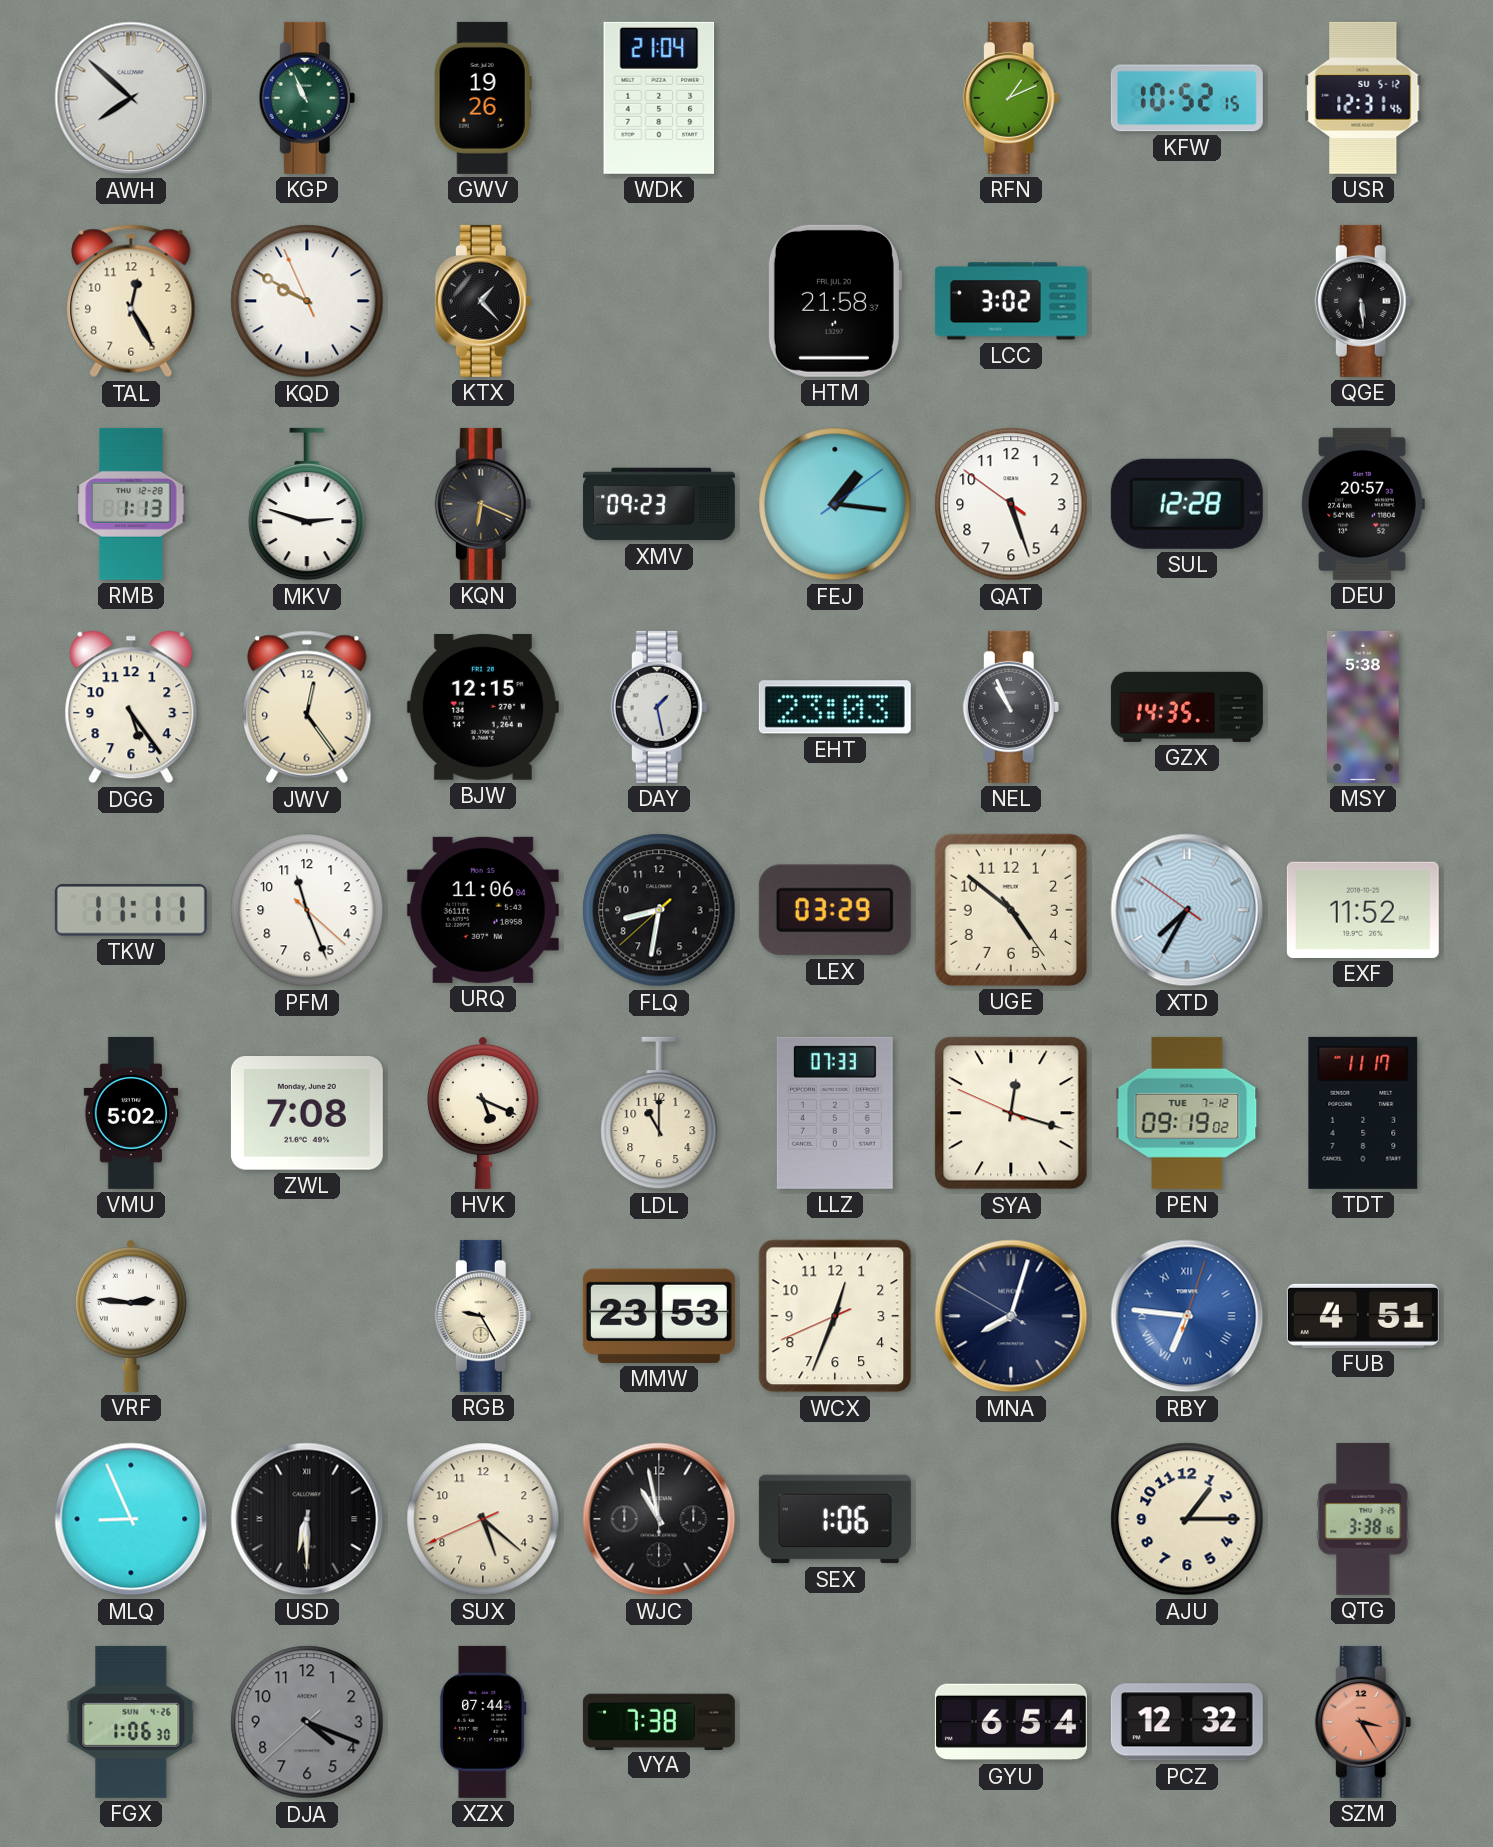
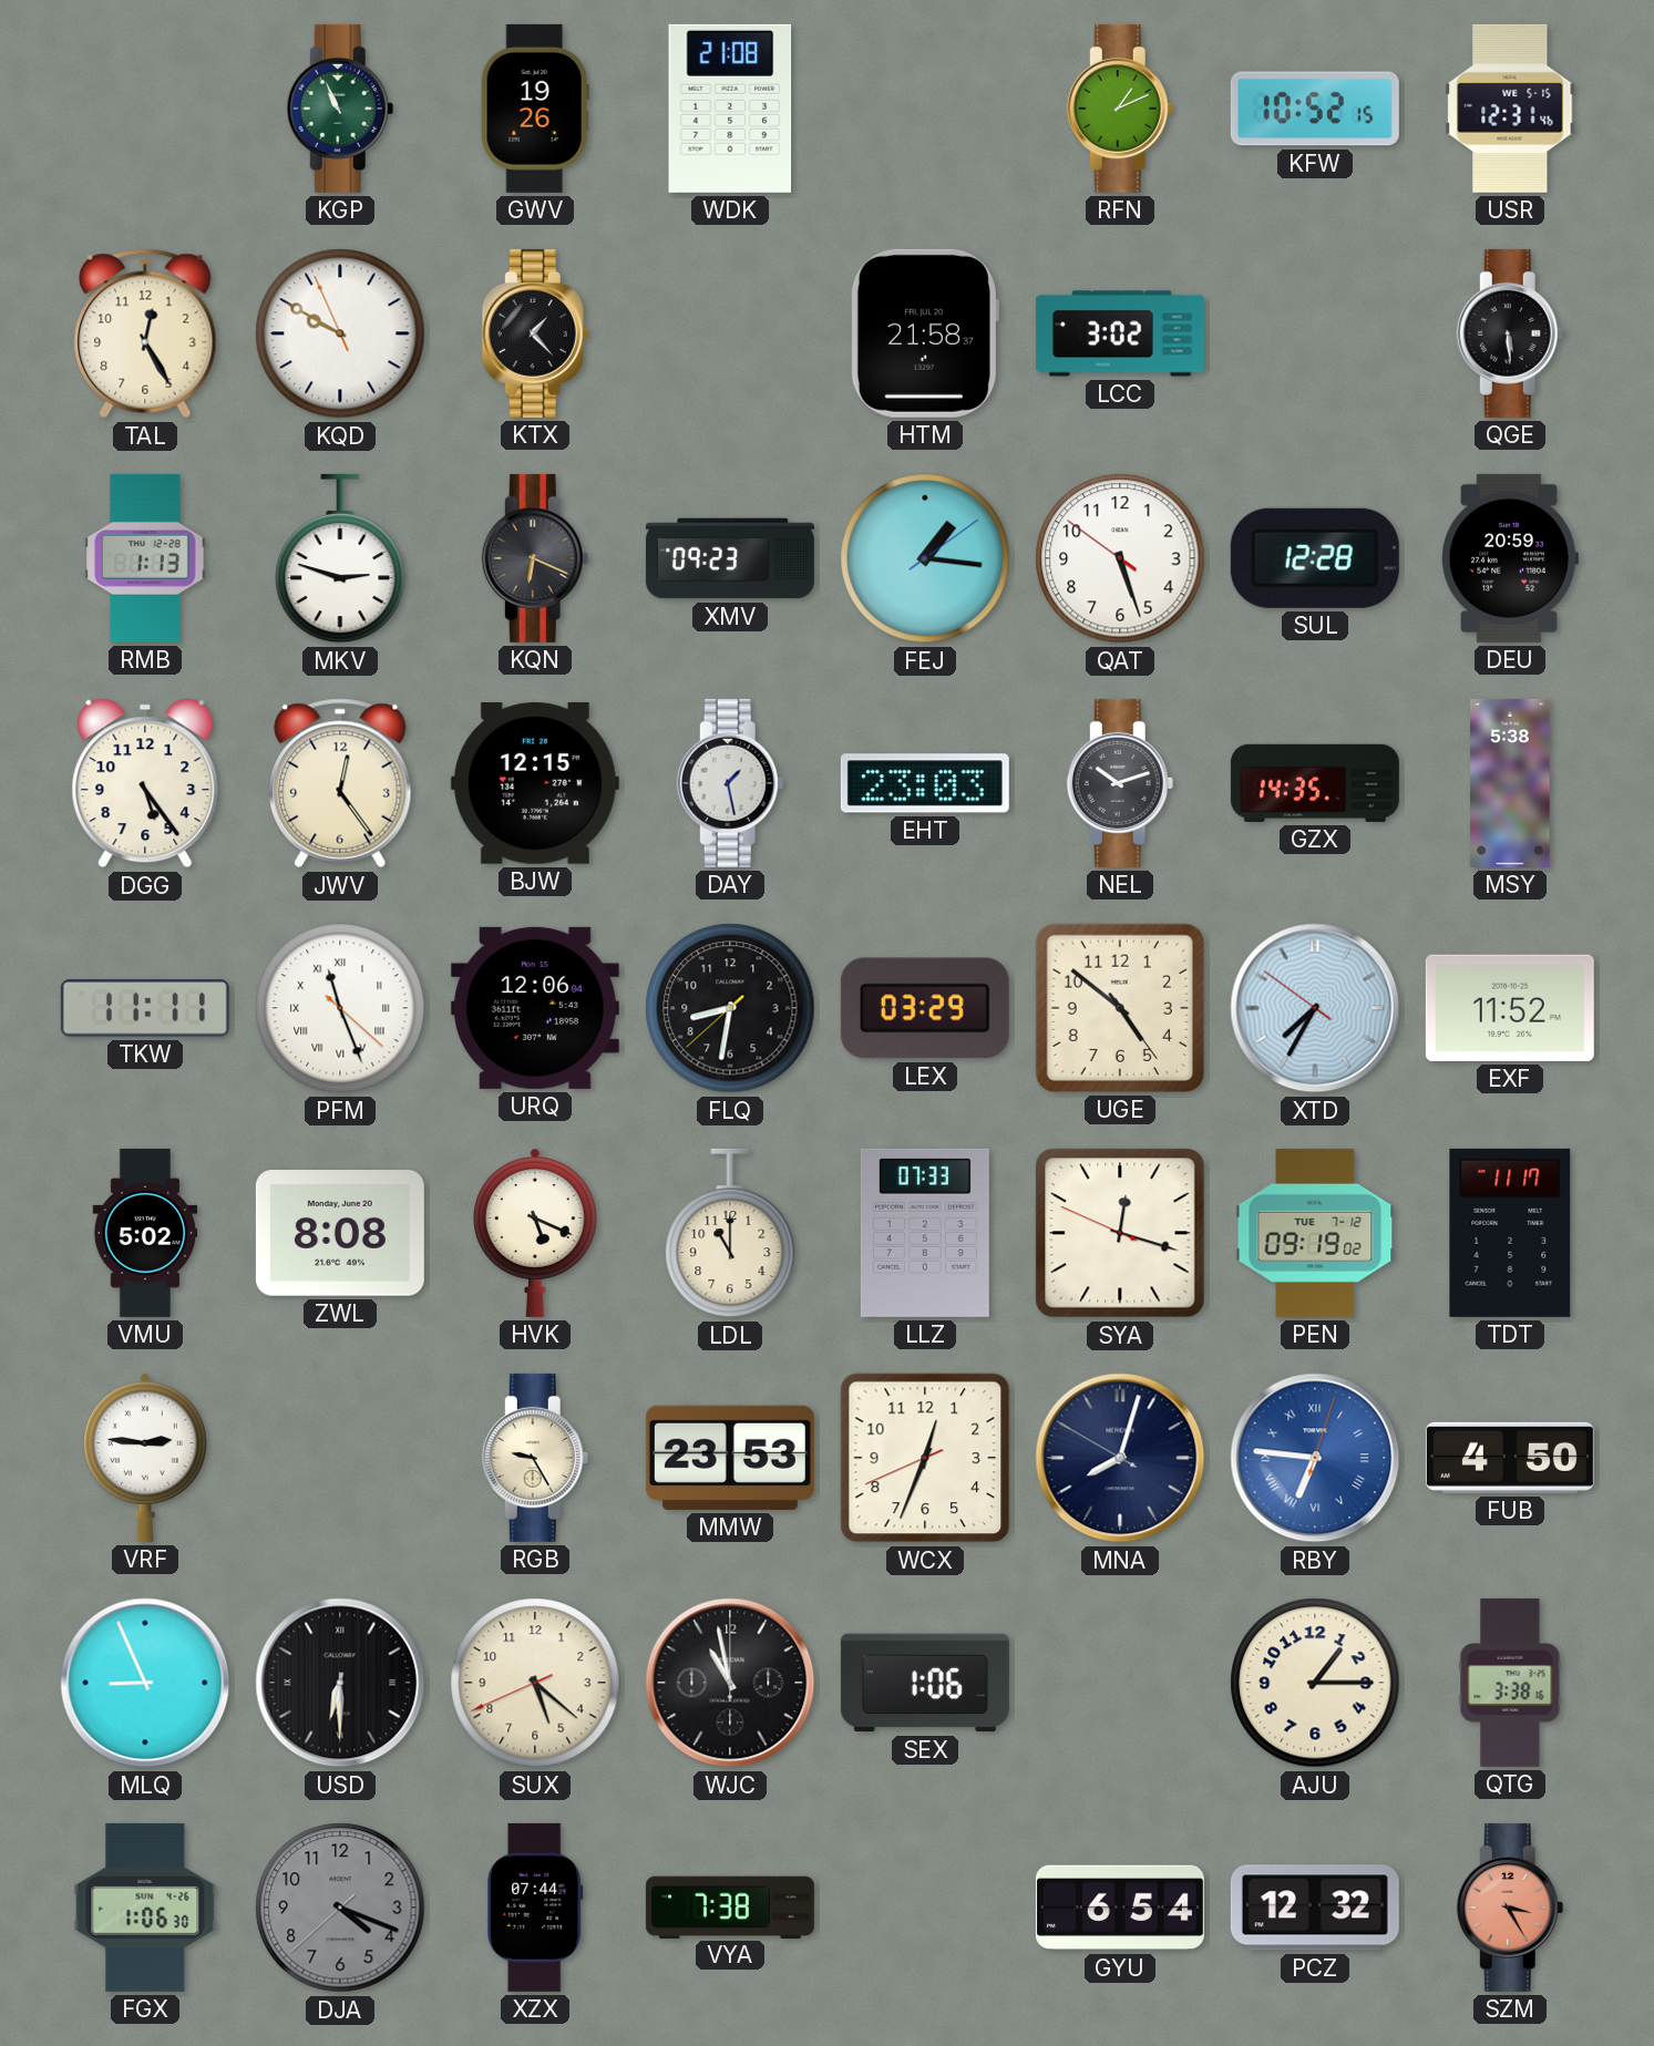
AWH: 7:52 -> none
WDK: 21:04 -> 21:08
USR date: SU 5-12 -> WE 5-15
DEU: 20:57 -> 20:59
NEL: 10:56 -> 10:12
PFM numerals: Arabic -> Roman
URQ: 11:06 -> 12:06
ZWL: 7:08 -> 8:08
FUB: 4:51 -> 4:50
